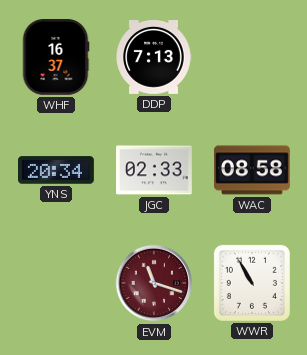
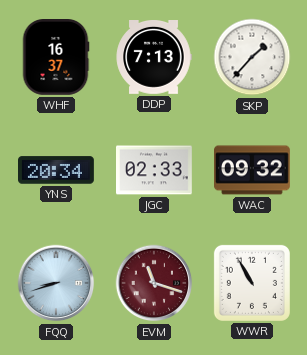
SKP: none -> 1:37
WAC: 08:58 -> 09:32
FQQ: none -> 8:42
